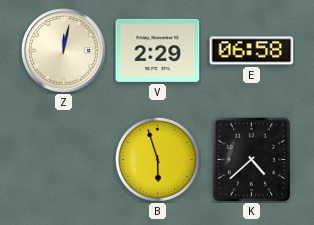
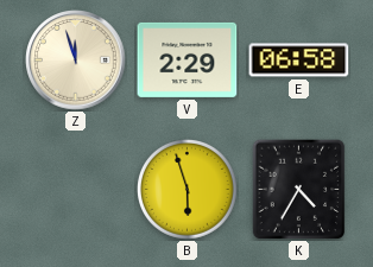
Z: 12:02 -> 11:57
K: 4:38 -> 4:35
